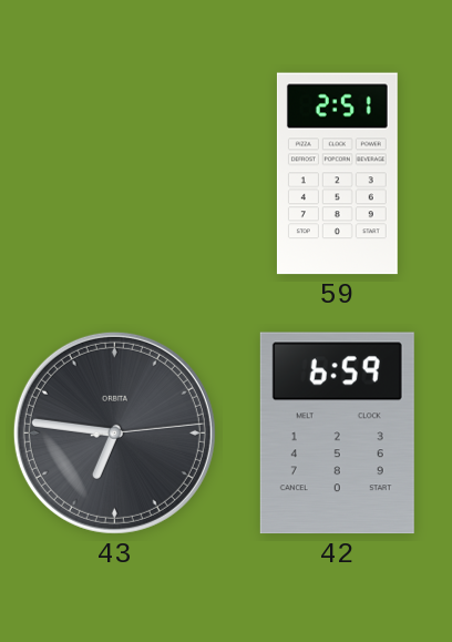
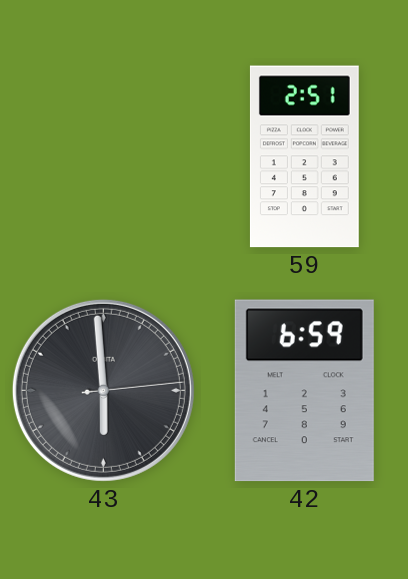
43: 6:46 -> 5:59
